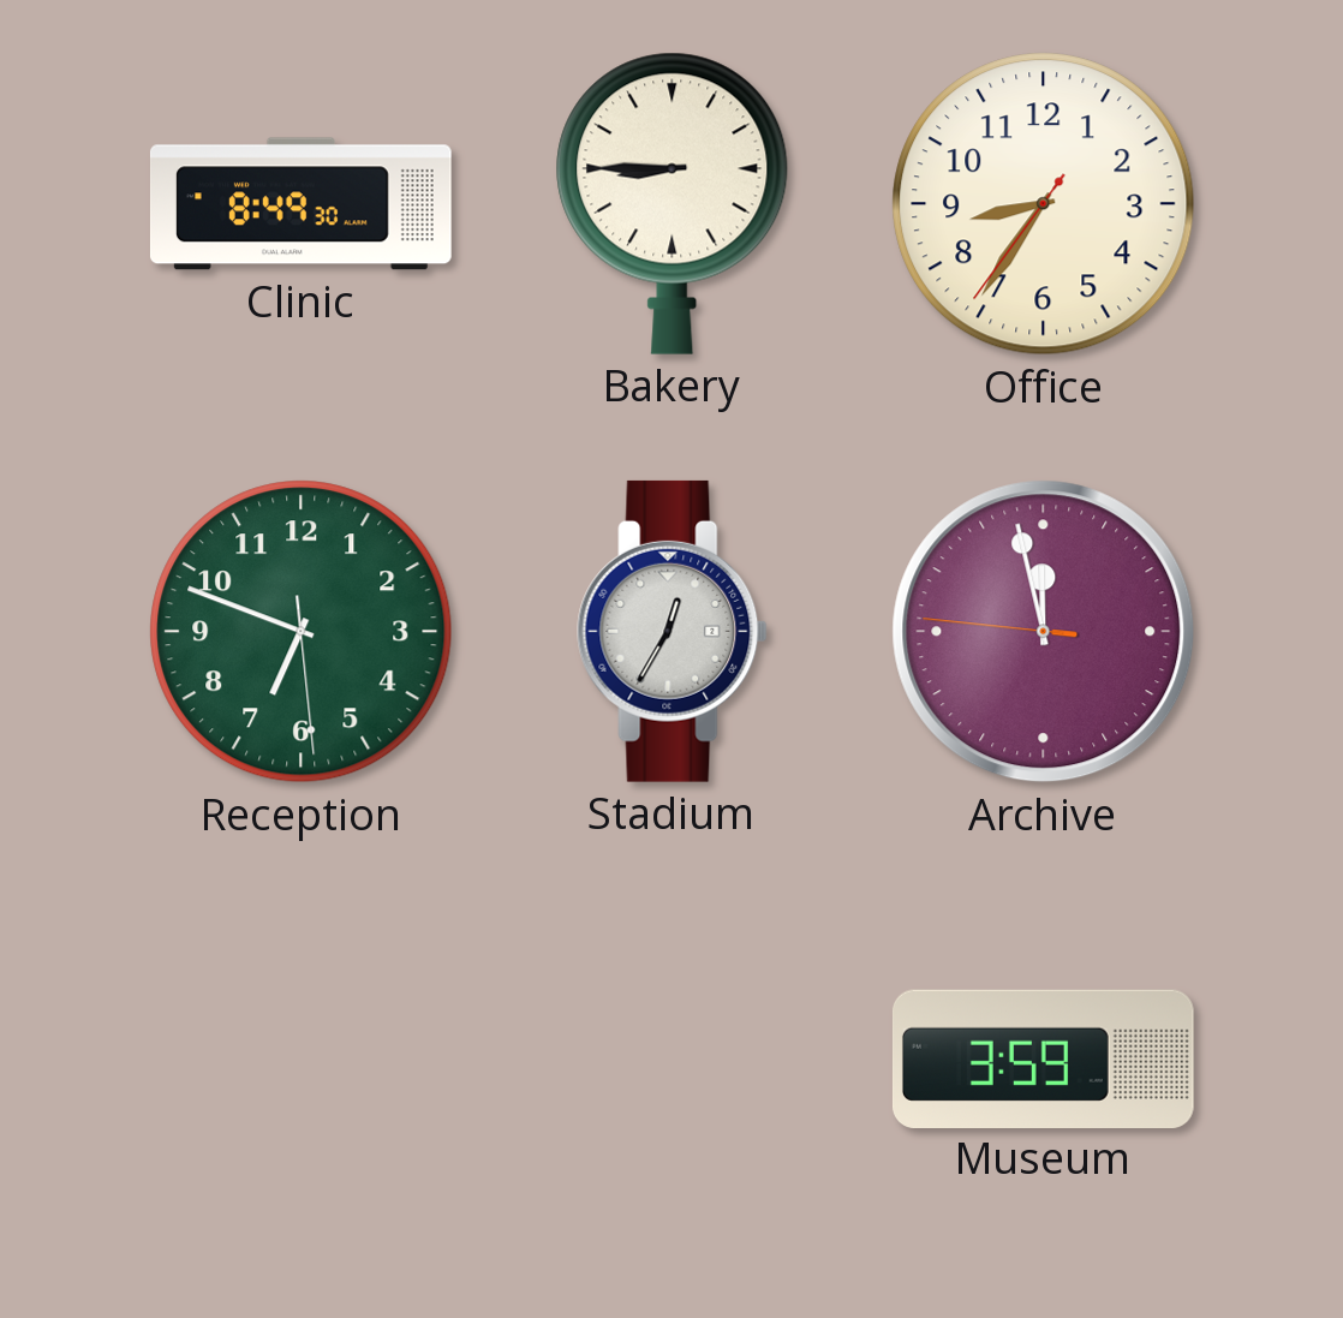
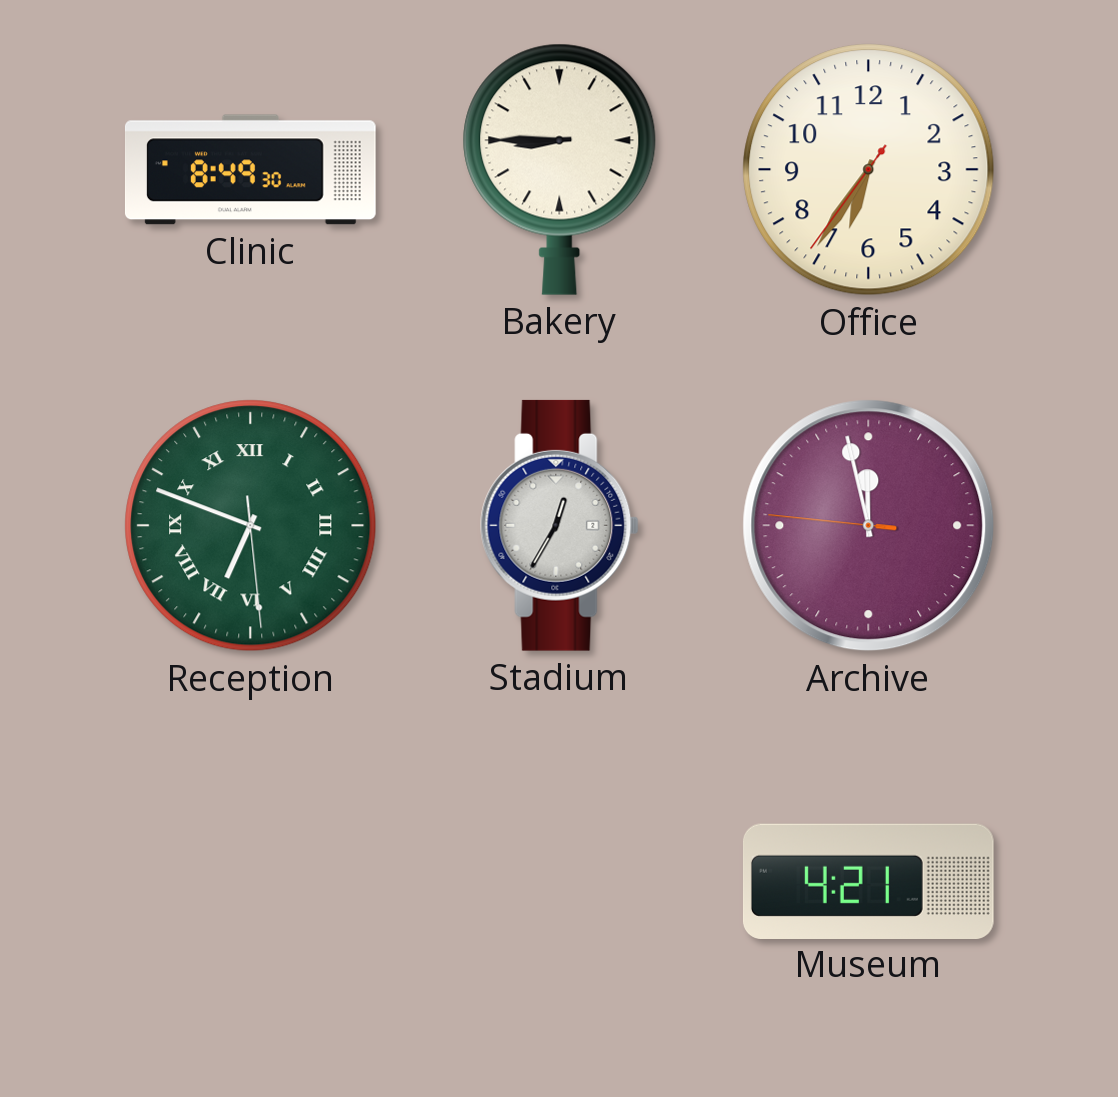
Office: 8:35 -> 6:35
Reception numerals: Arabic -> Roman
Museum: 3:59 -> 4:21
